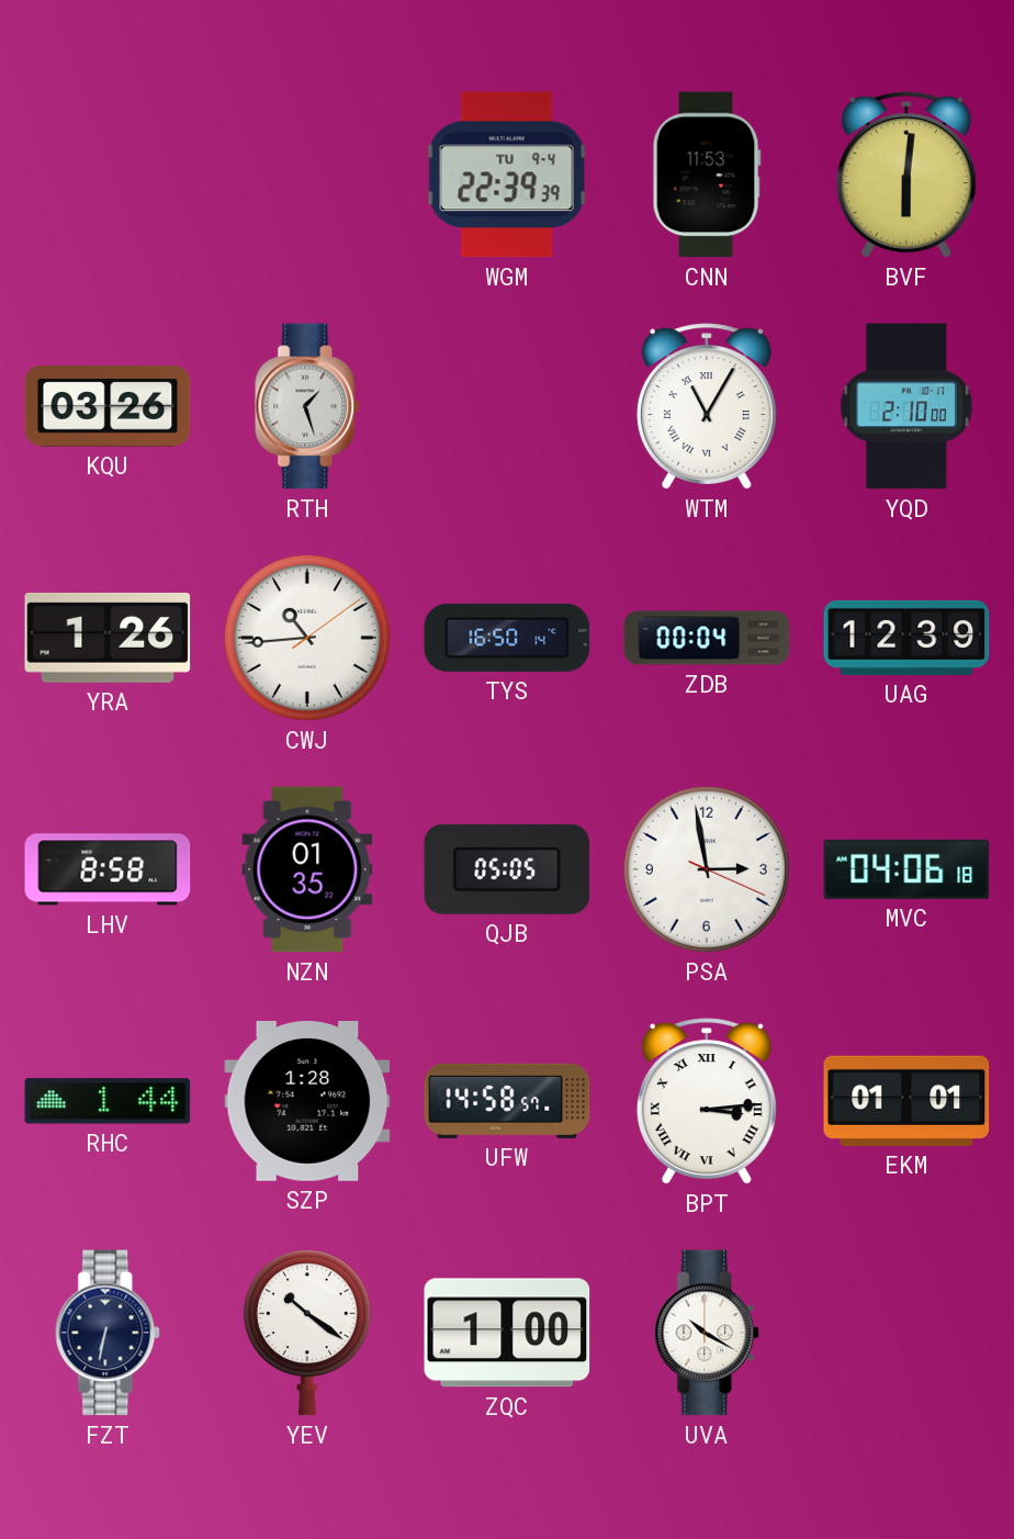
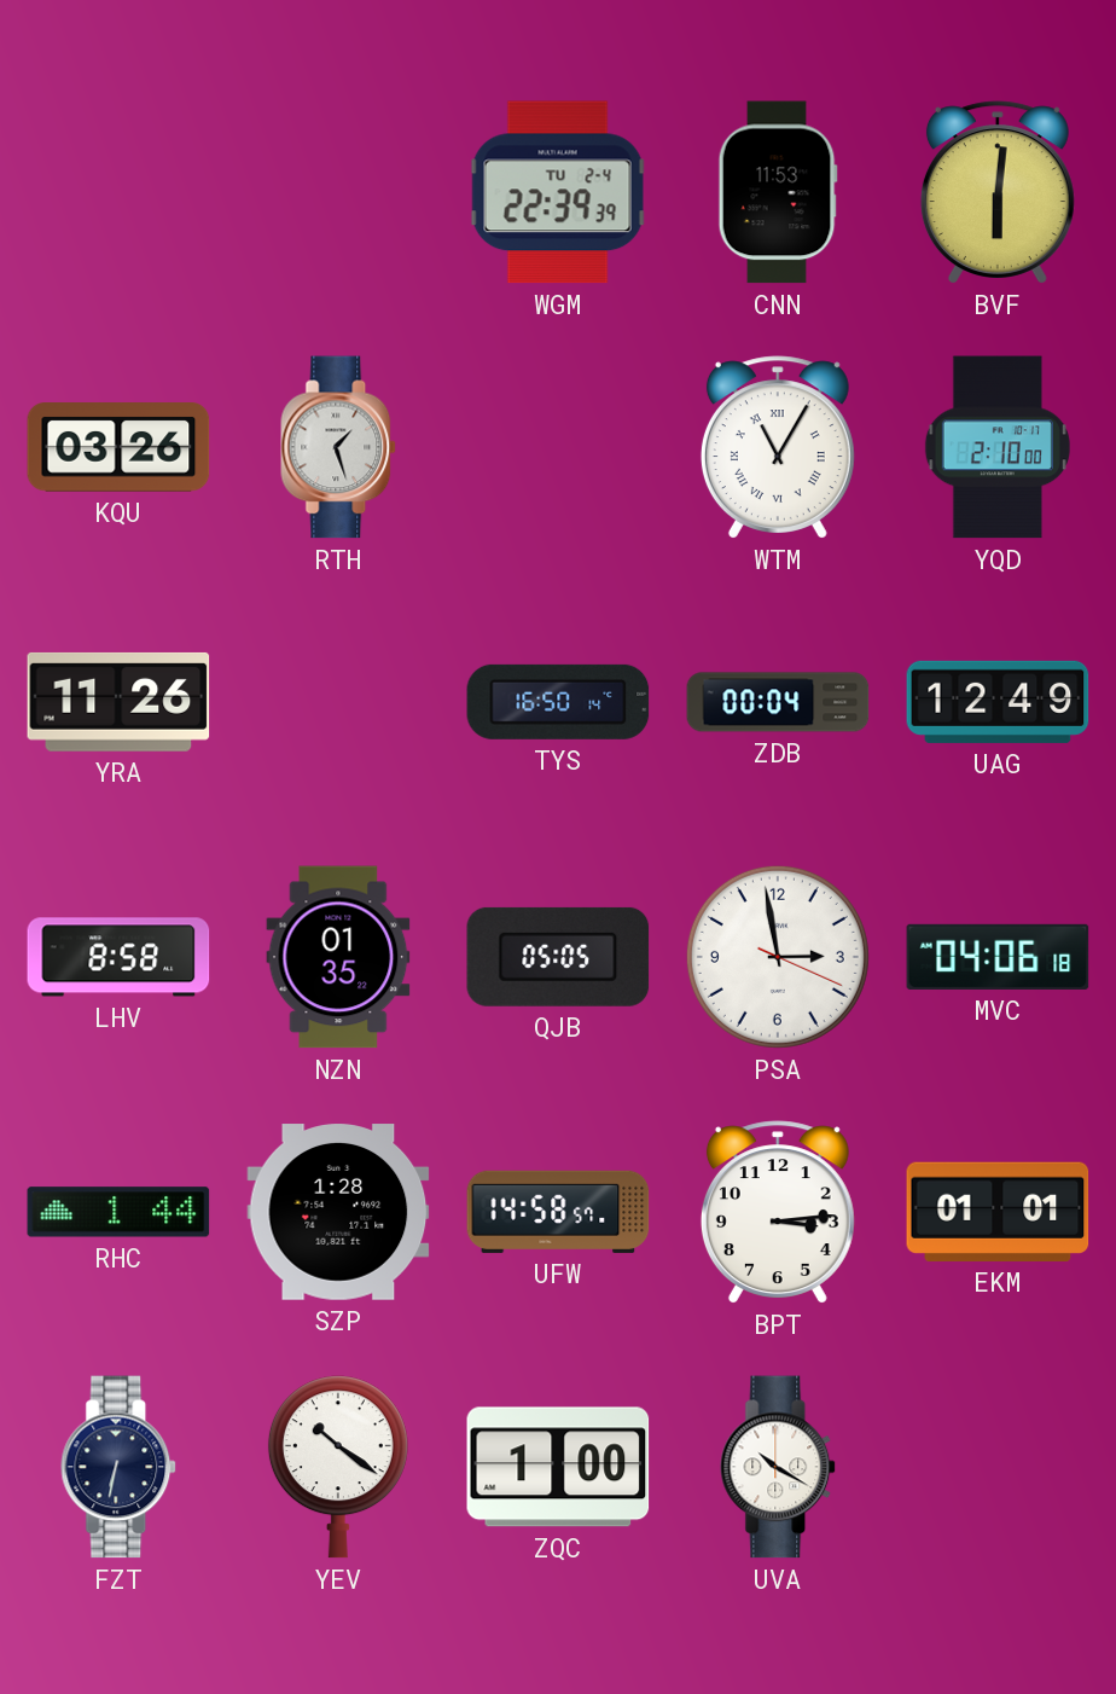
WGM date: TU 9-4 -> TU 2-4
YRA: 1:26 -> 11:26
CWJ: 10:44 -> none
UAG: 12:39 -> 12:49
BPT numerals: Roman -> Arabic
